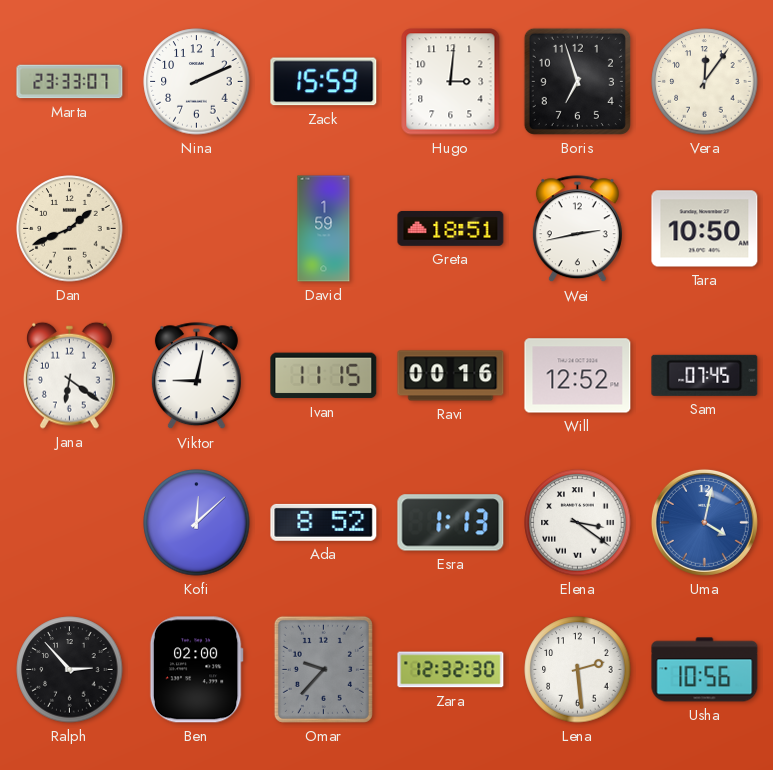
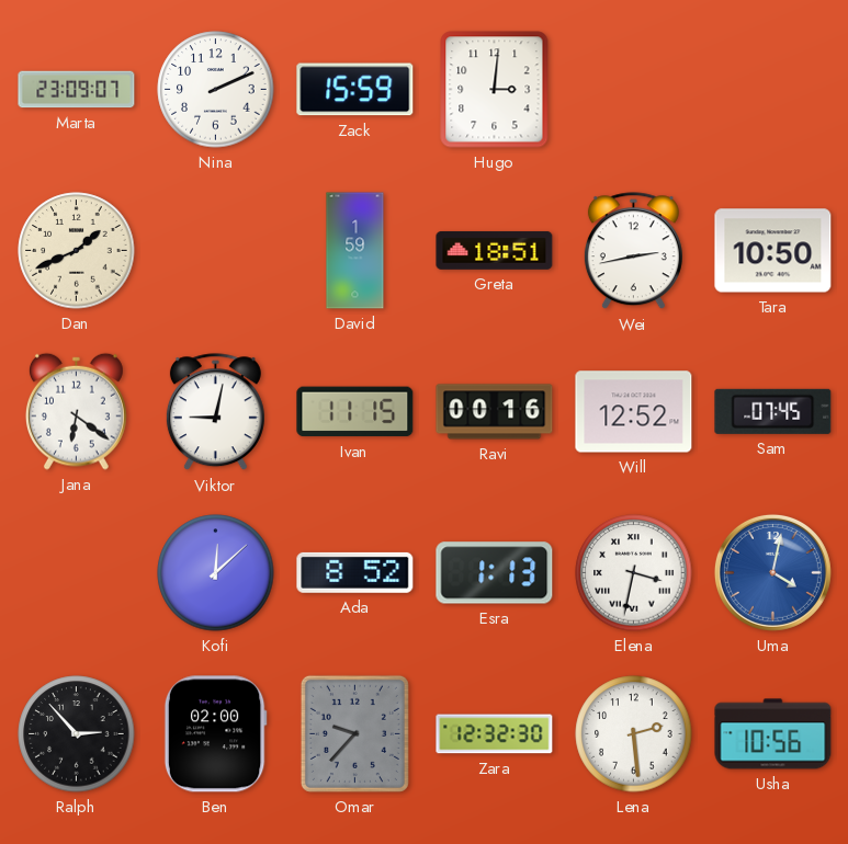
Marta: 23:33 -> 23:09
Boris: 6:57 -> none
Vera: 12:06 -> none
Elena: 3:21 -> 3:32
